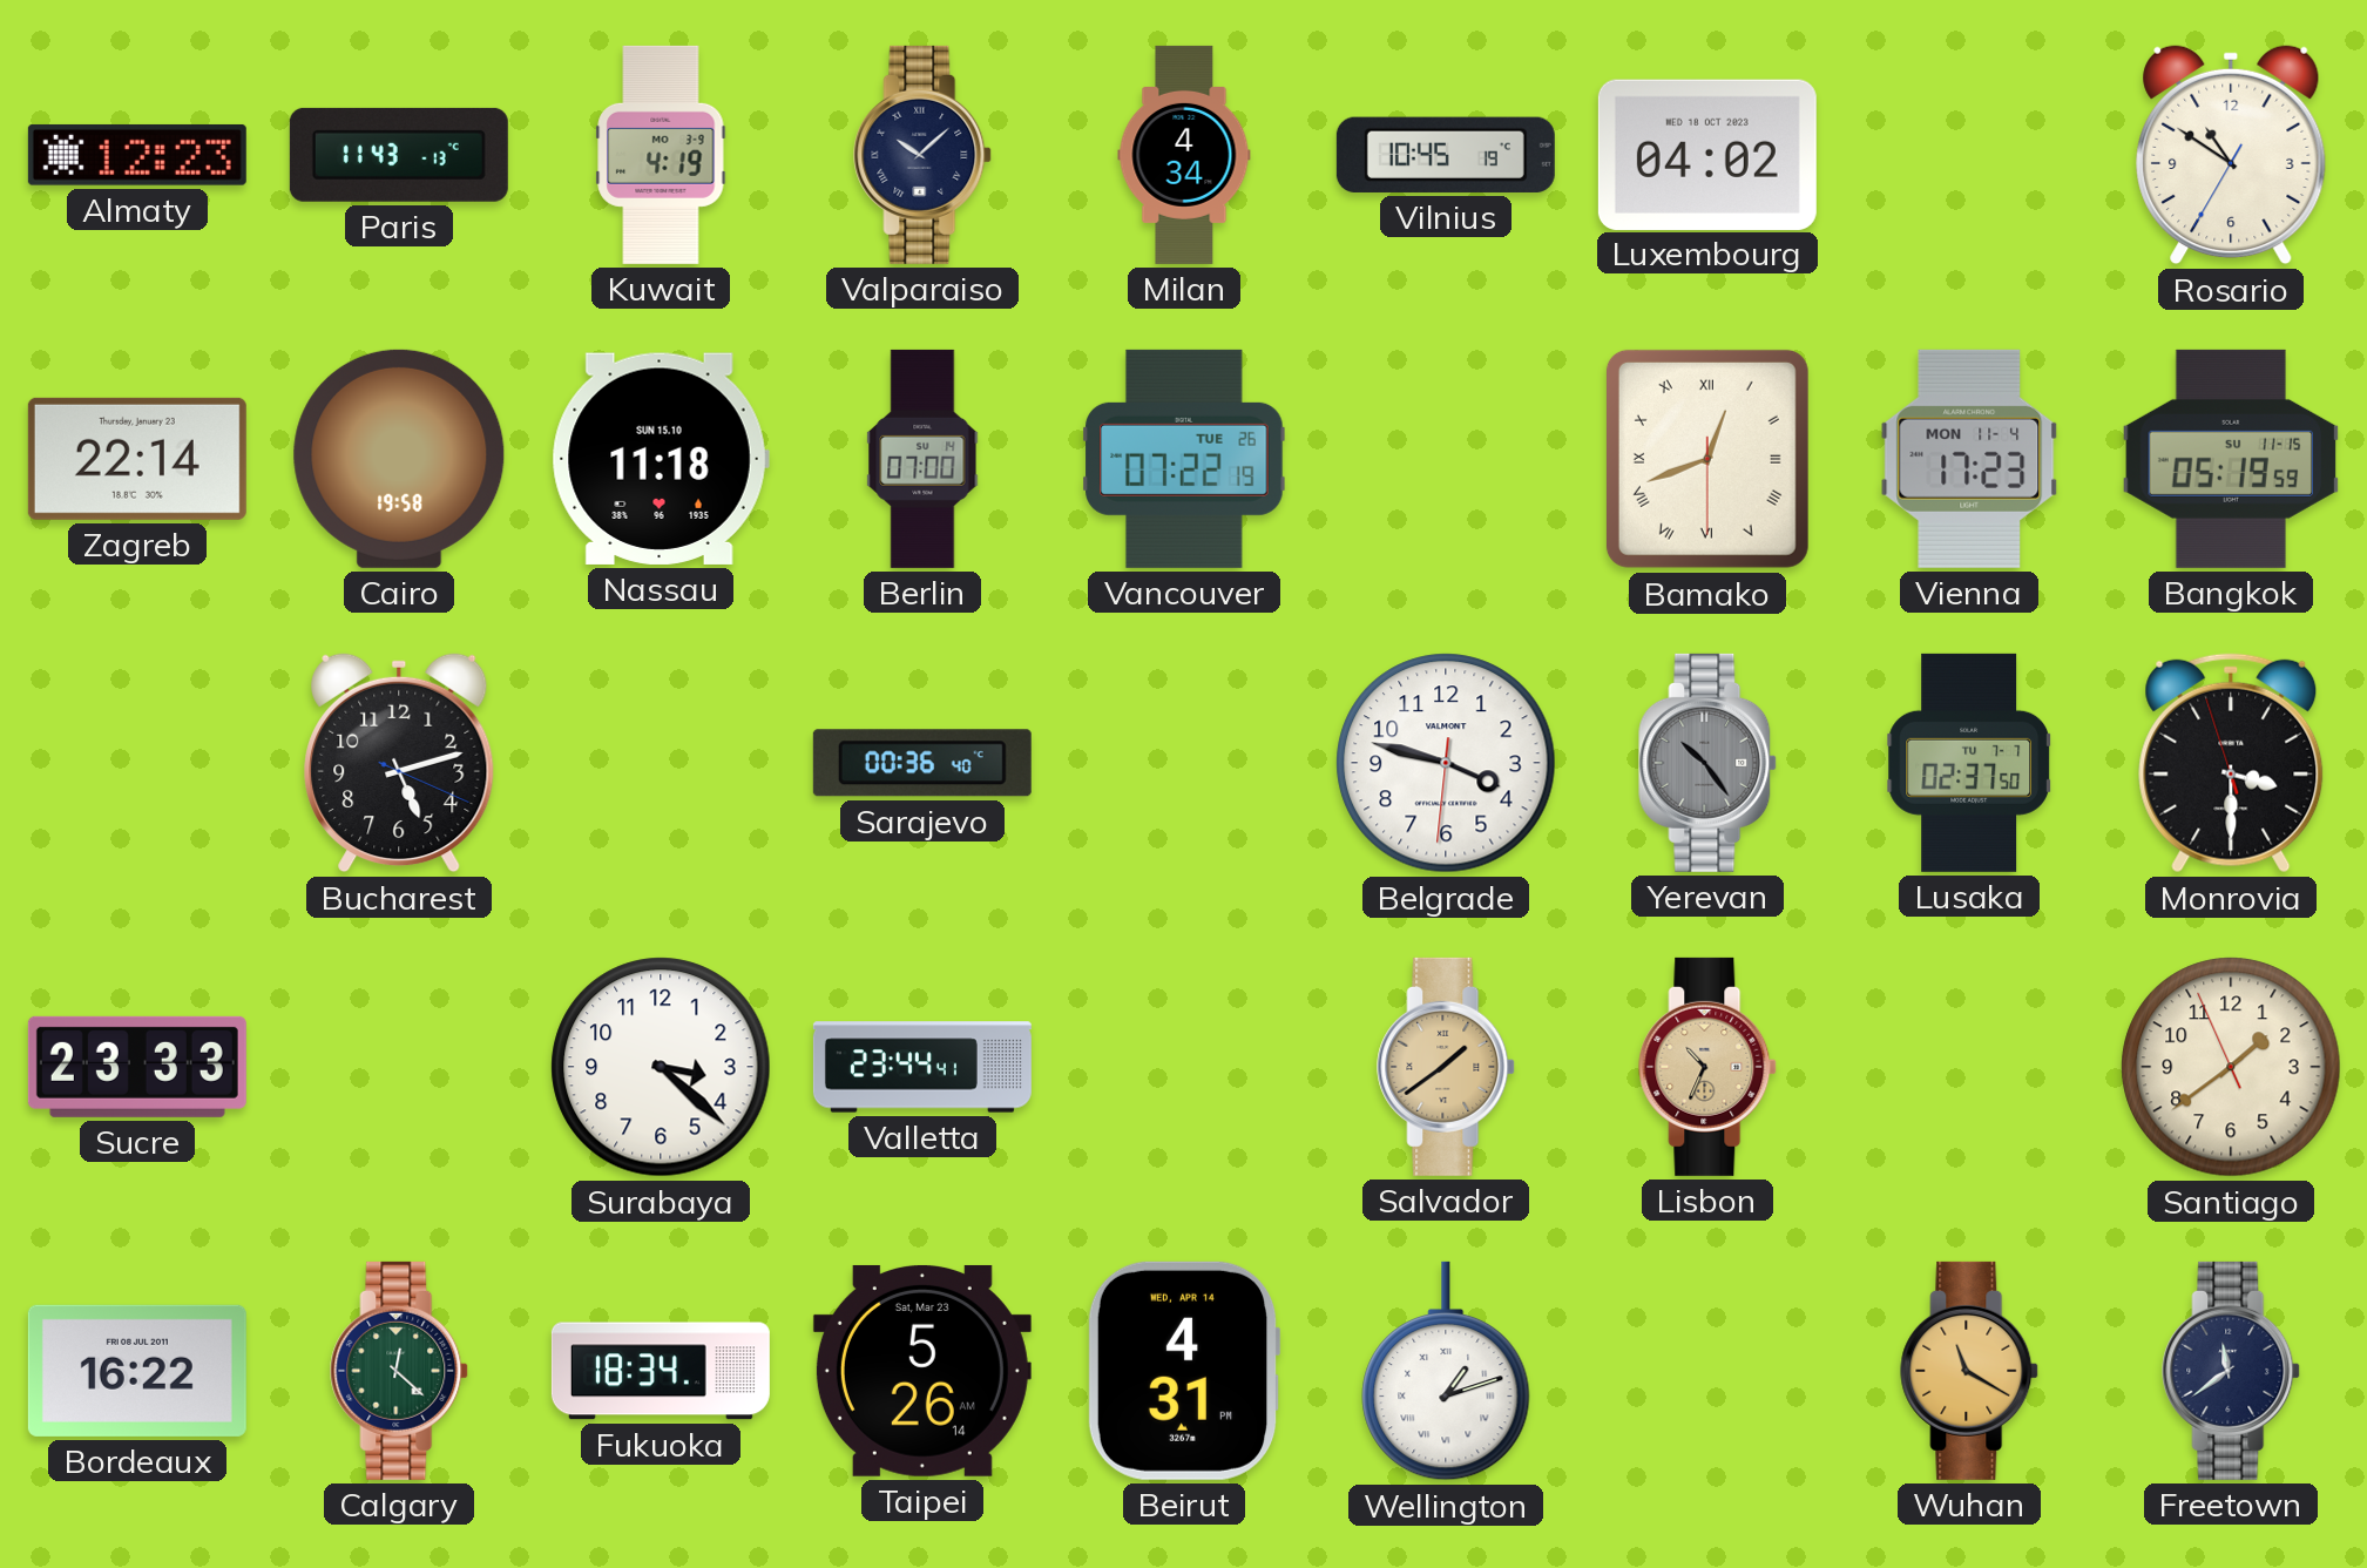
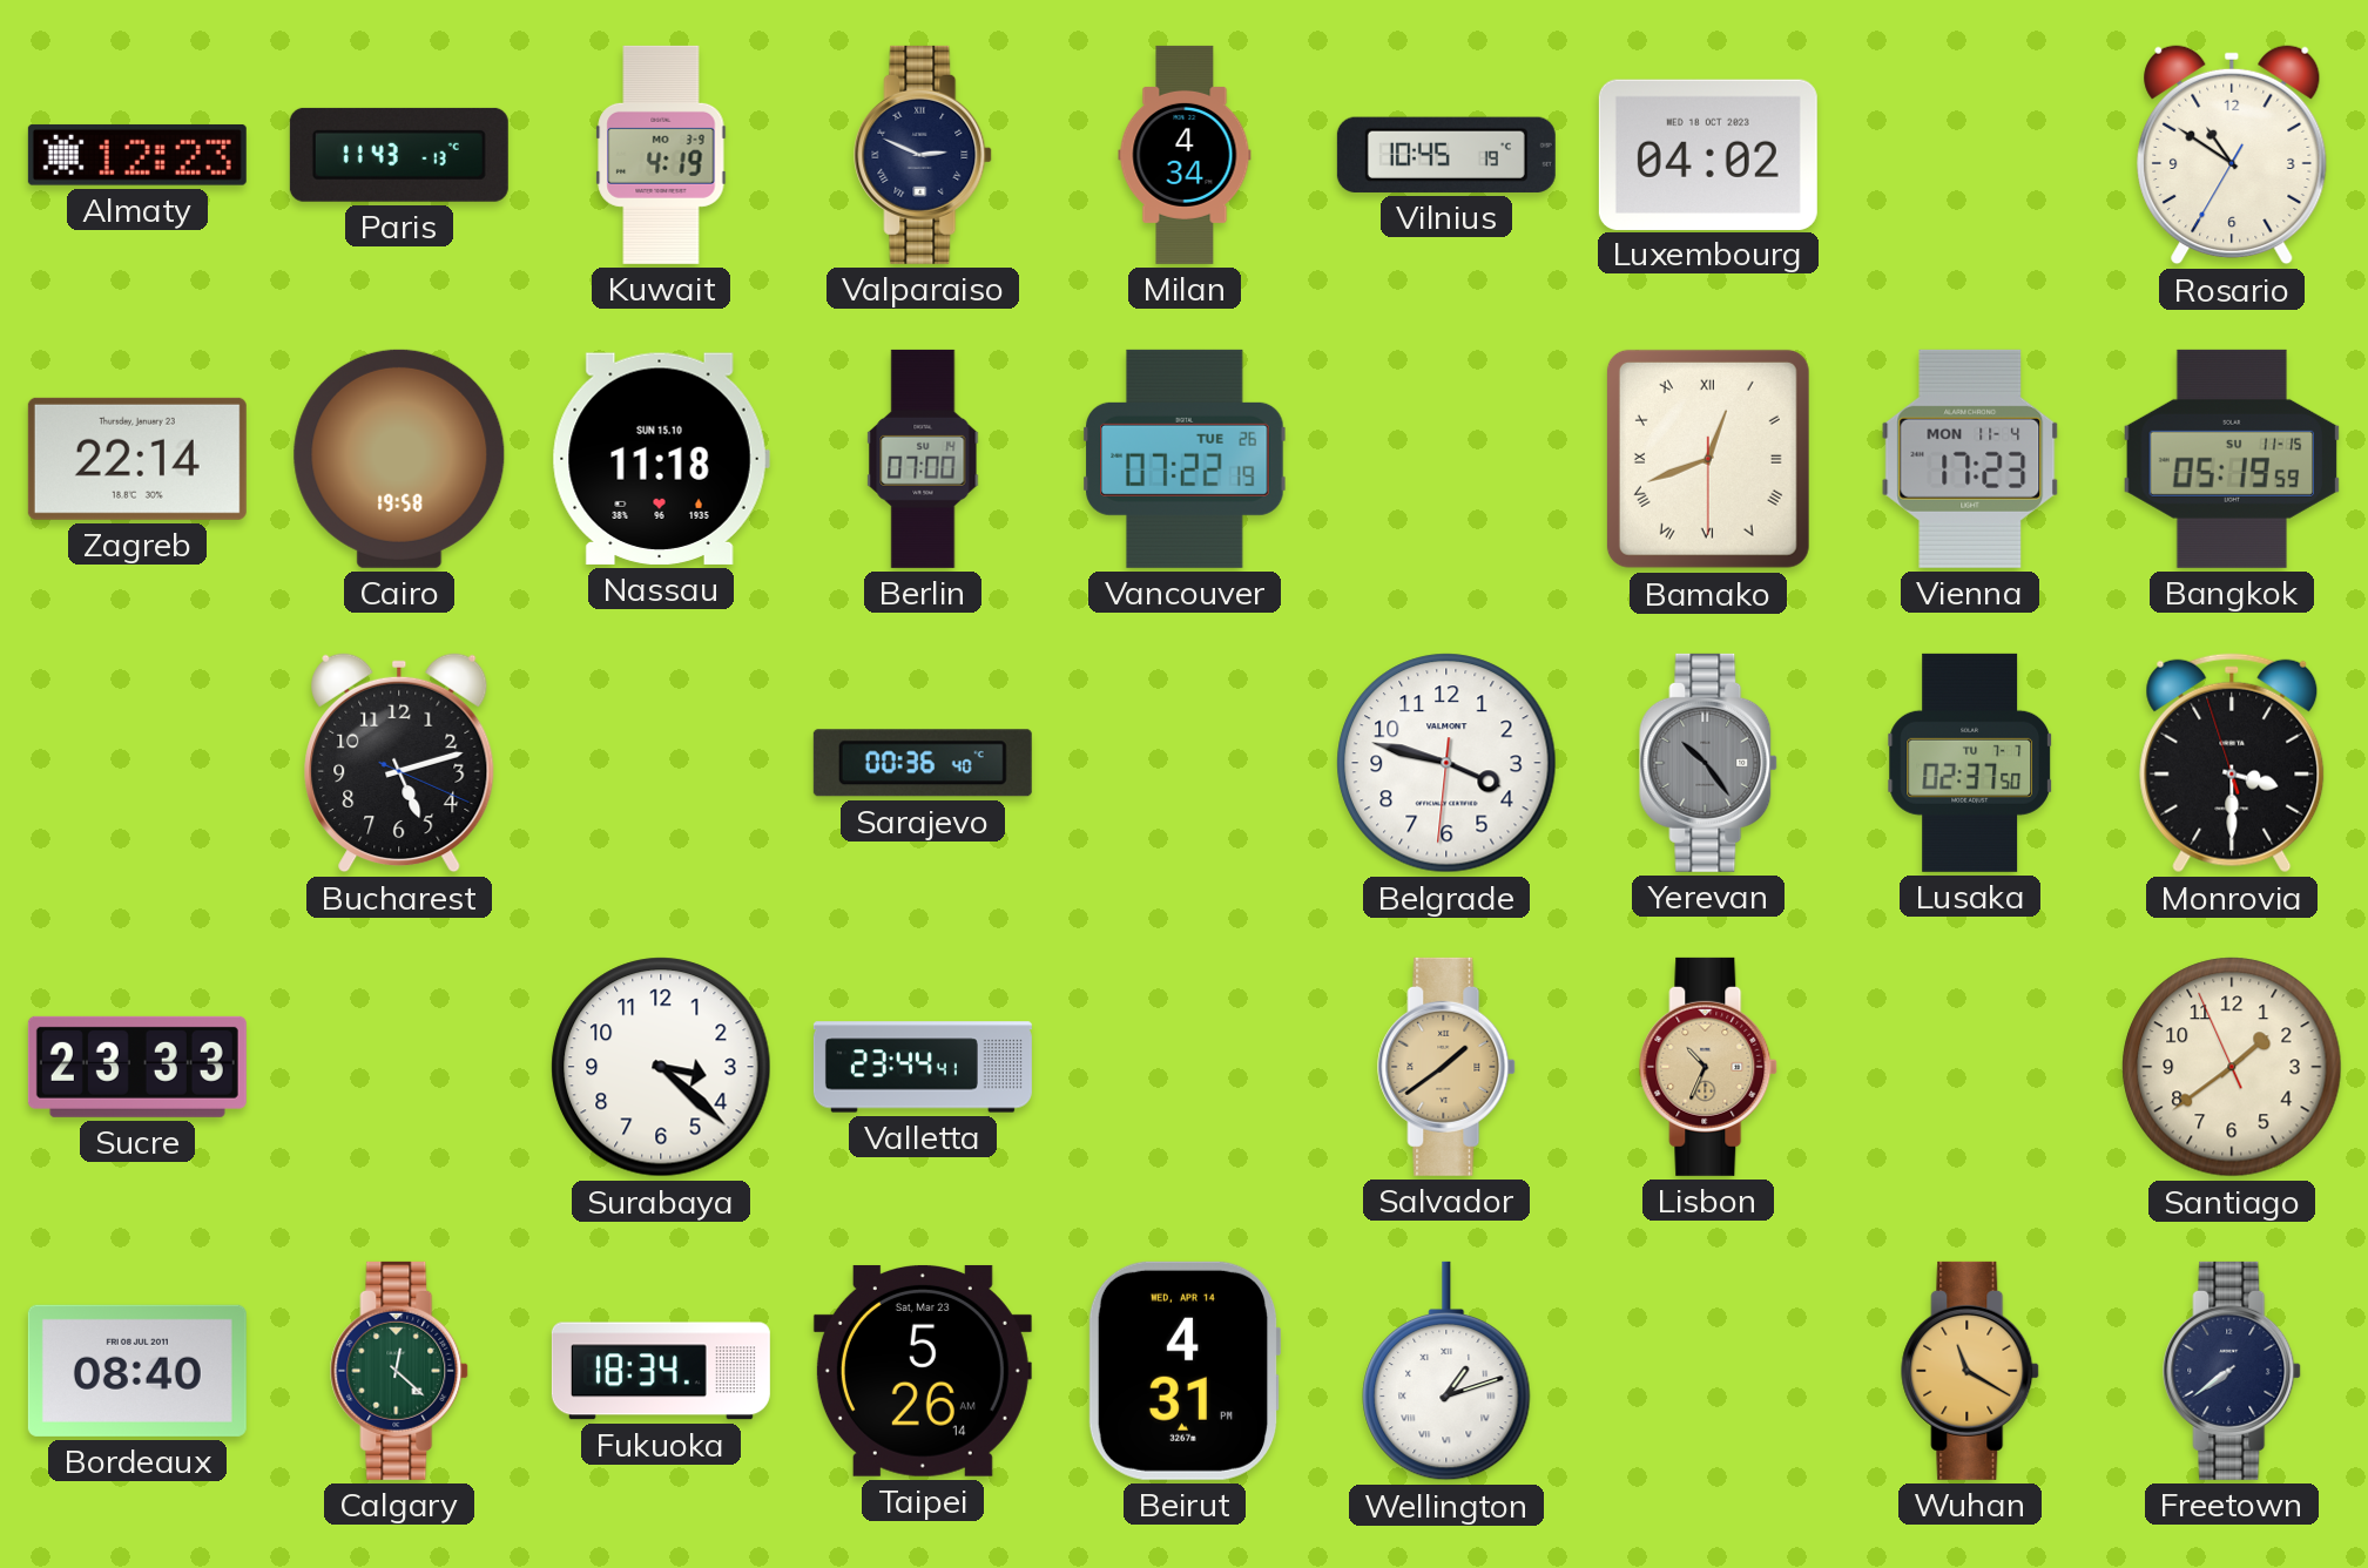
Valparaiso: 10:08 -> 2:49
Bordeaux: 16:22 -> 08:40
Freetown: 11:39 -> 7:39
